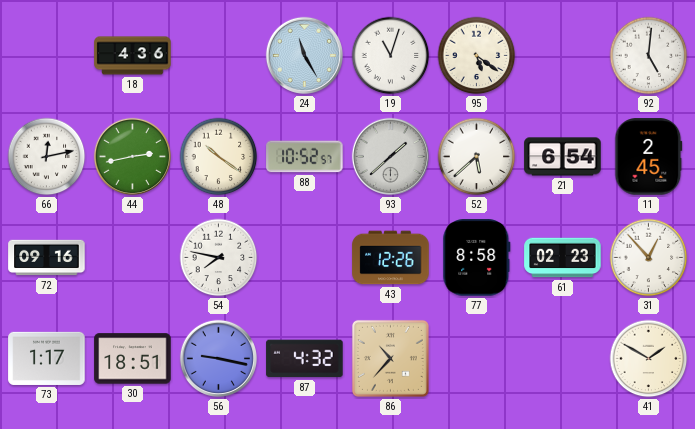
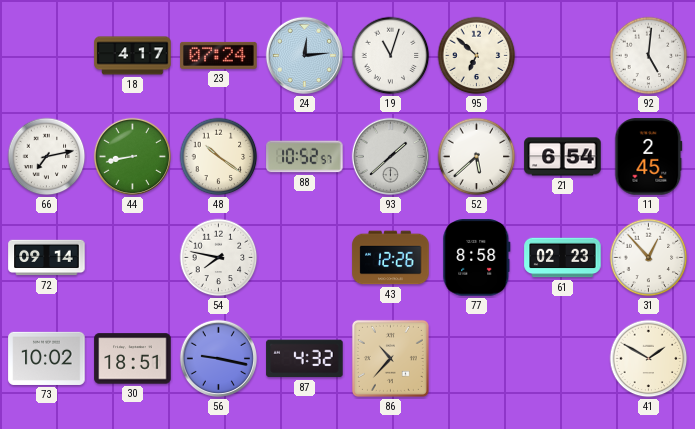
18: 4:36 -> 4:17
23: none -> 07:24
24: 11:25 -> 12:14
95: 5:21 -> 6:52
66: 12:13 -> 7:13
44: 2:43 -> 8:43
72: 09:16 -> 09:14
73: 1:17 -> 10:02
